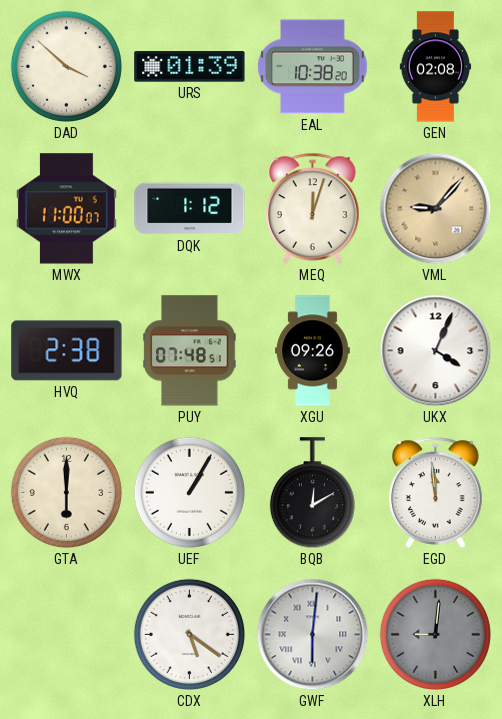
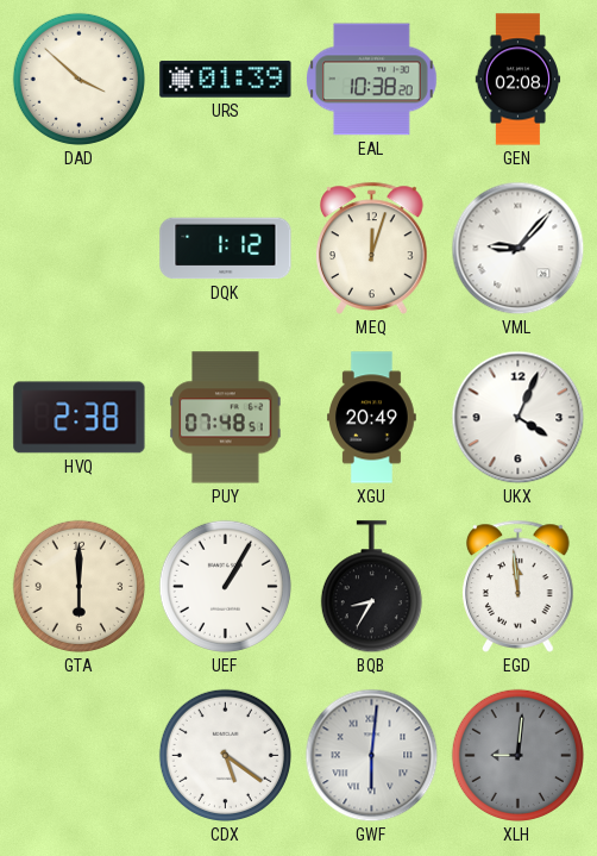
MWX: 11:00 -> none
VML dial: champagne -> white
XGU: 09:26 -> 20:49
BQB: 12:10 -> 8:35
